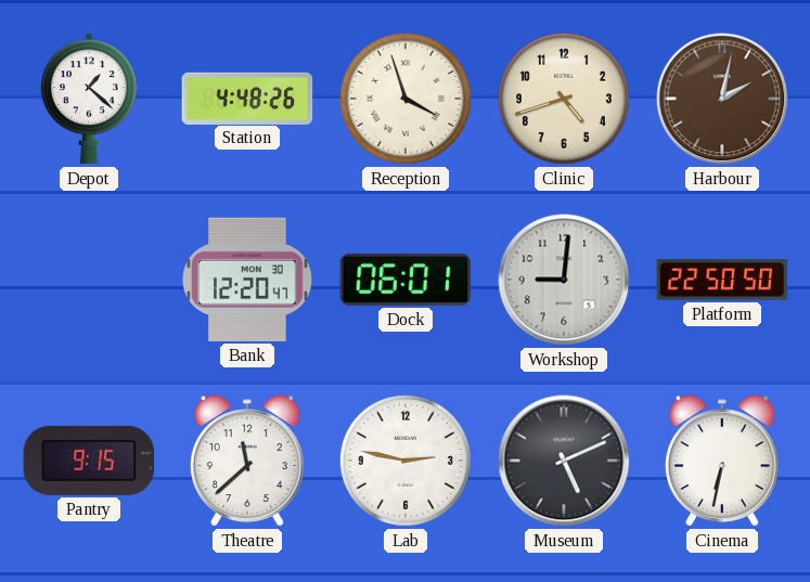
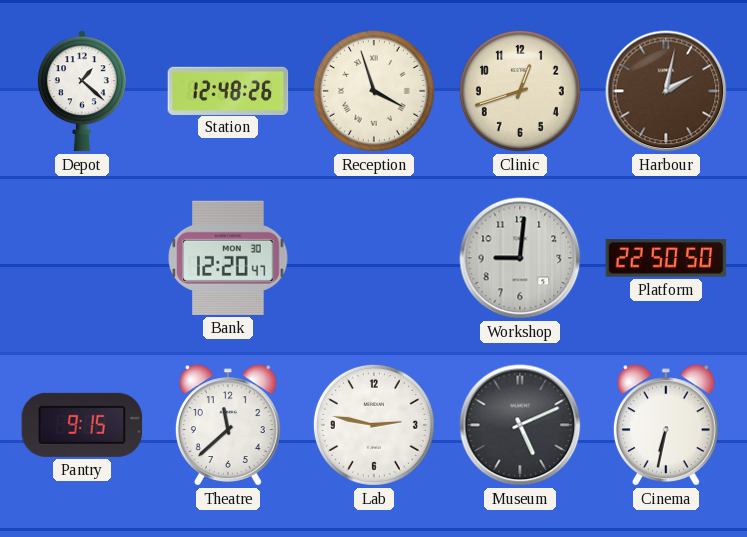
Station: 4:48 -> 12:48
Clinic: 4:42 -> 12:42
Dock: 06:01 -> none
